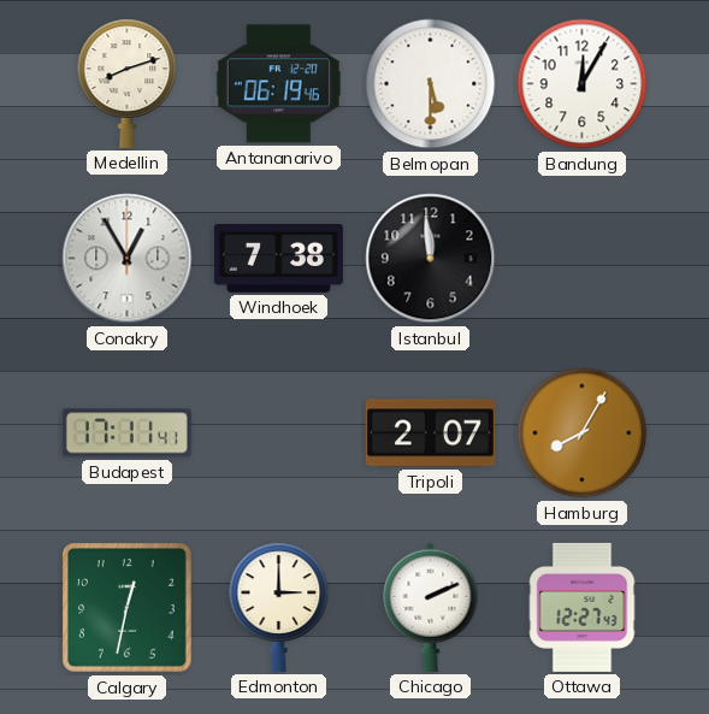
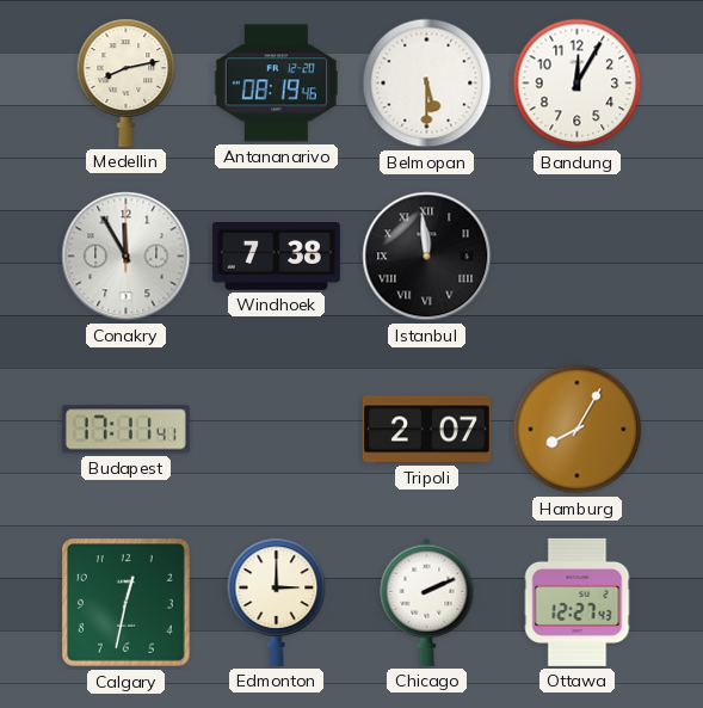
Medellin: 8:12 -> 8:13
Antananarivo: 06:19 -> 08:19
Conakry: 12:55 -> 11:55
Istanbul numerals: Arabic -> Roman
